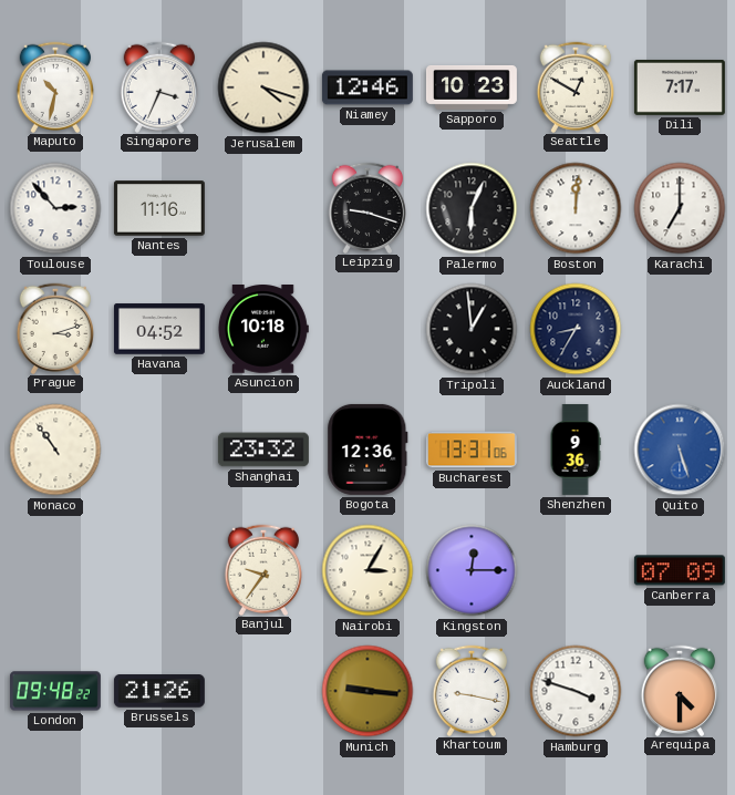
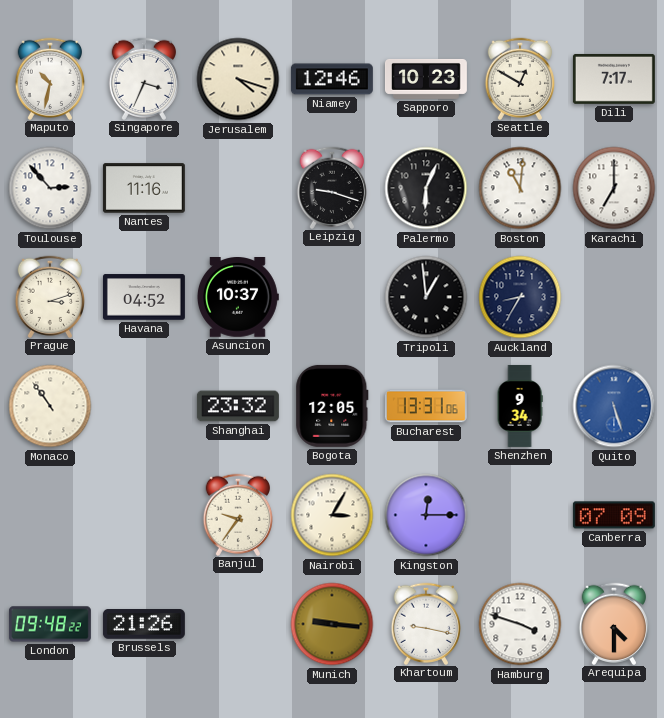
Boston: 12:01 -> 11:01
Asuncion: 10:18 -> 10:37
Bogota: 12:36 -> 12:05
Shenzhen: 9:36 -> 9:34
